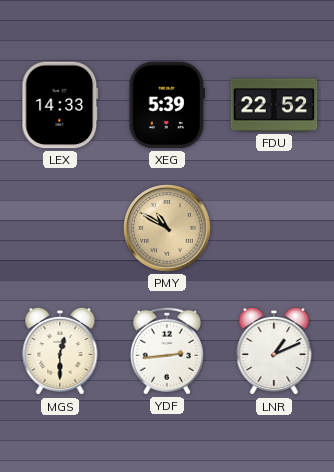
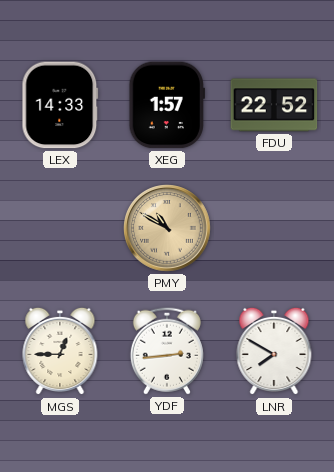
XEG: 5:39 -> 1:57
MGS: 12:30 -> 12:45
LNR: 1:11 -> 7:50
